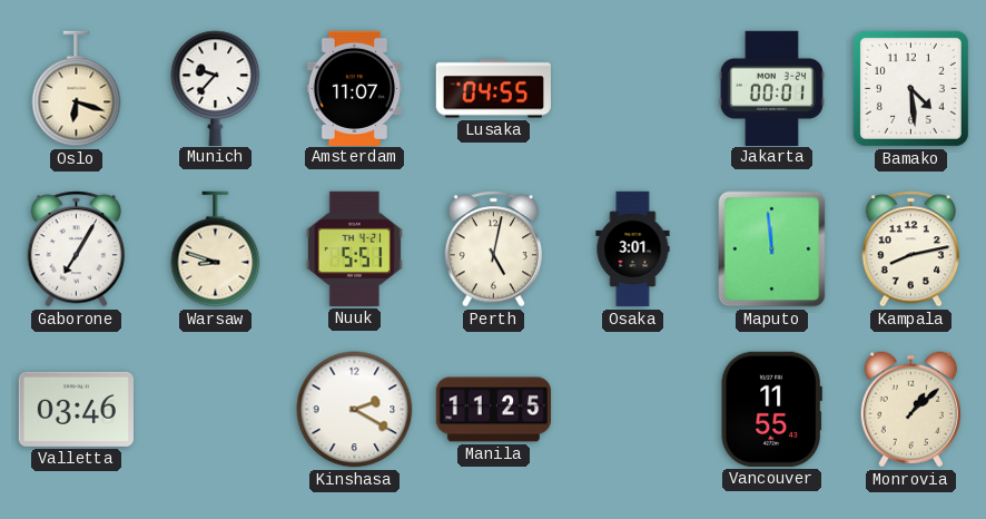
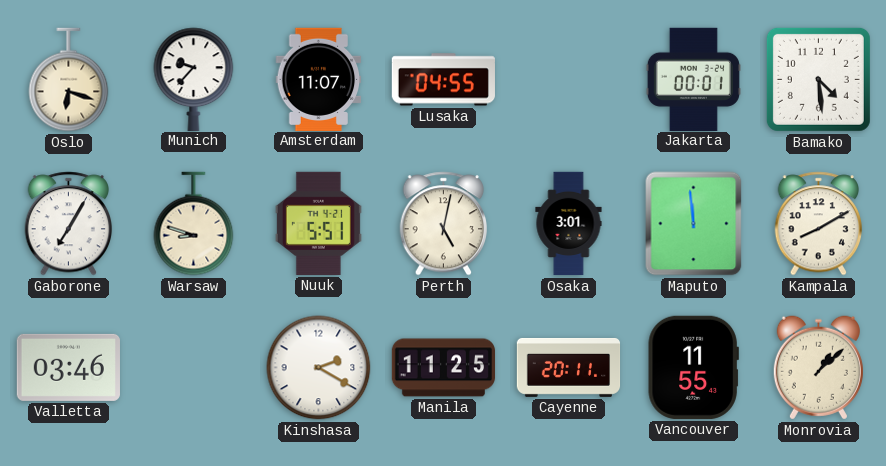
Kampala: 8:13 -> 8:10
Cayenne: none -> 20:11
